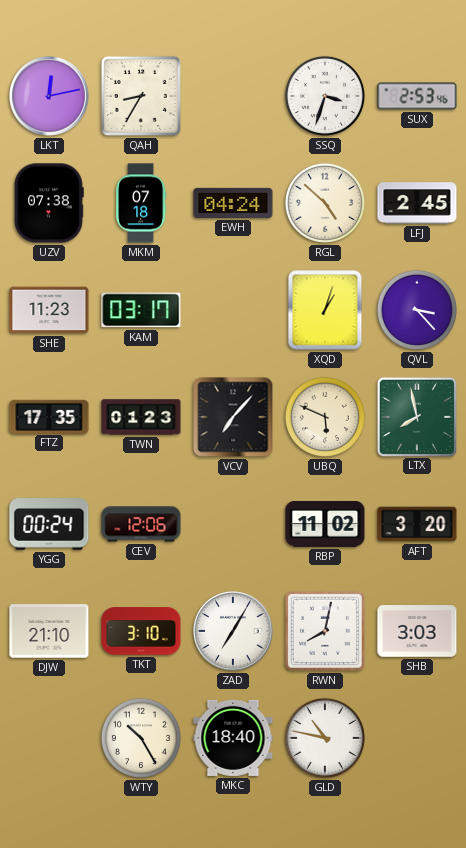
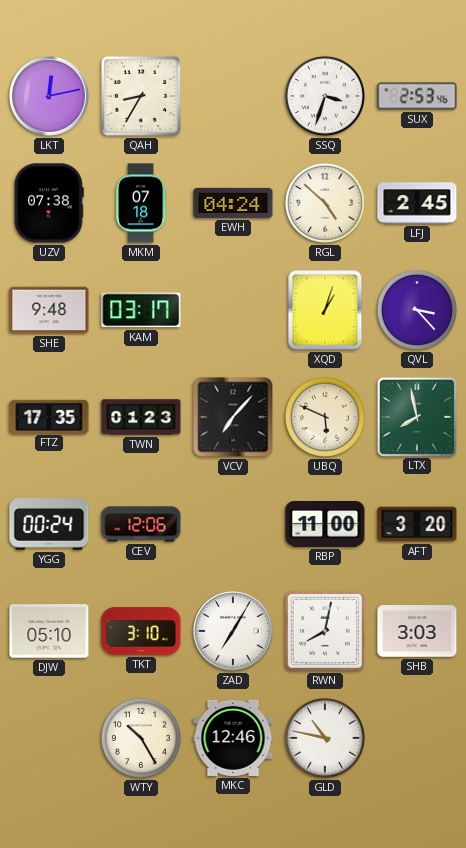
SHE: 11:23 -> 9:48
RBP: 11:02 -> 11:00
DJW: 21:10 -> 05:10
MKC: 18:40 -> 12:46
